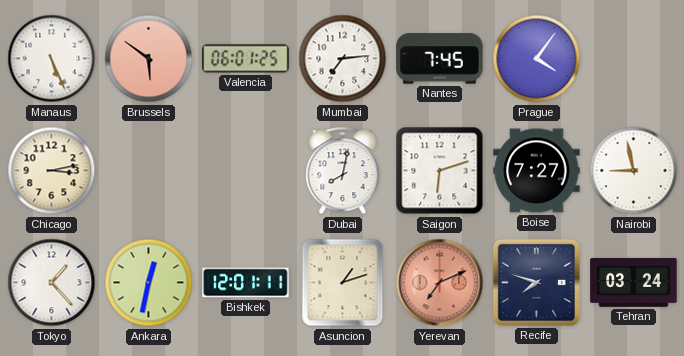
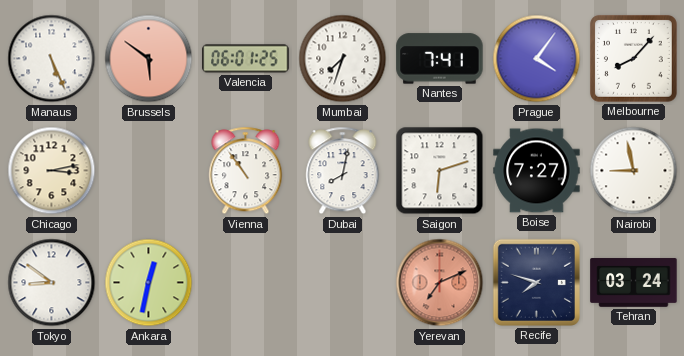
Mumbai: 7:14 -> 7:33
Nantes: 7:45 -> 7:41
Melbourne: none -> 8:07
Vienna: none -> 10:54
Tokyo: 1:23 -> 8:51
Bishkek: 12:01 -> none
Asuncion: 1:12 -> none
